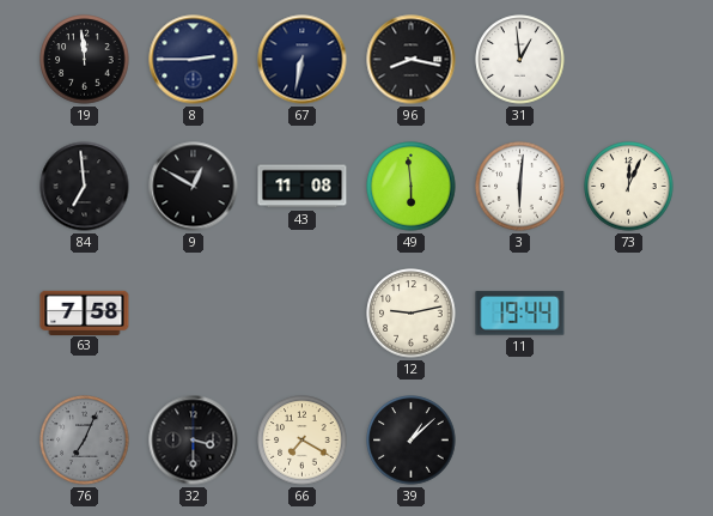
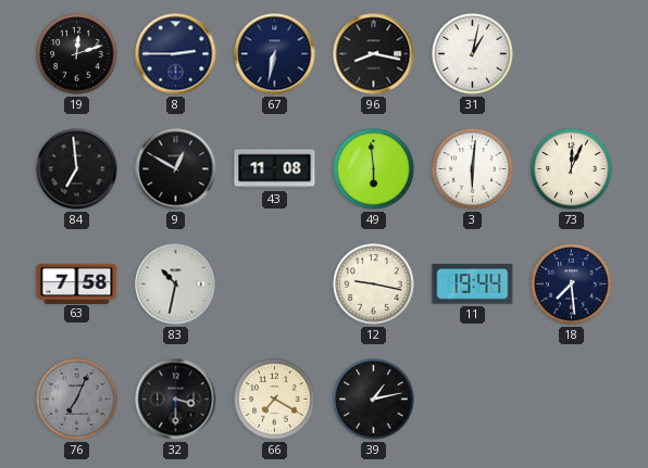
19: 11:59 -> 12:12
31: 12:59 -> 1:02
83: none -> 10:32
12: 9:13 -> 9:17
18: none -> 7:29
39: 1:08 -> 1:13
